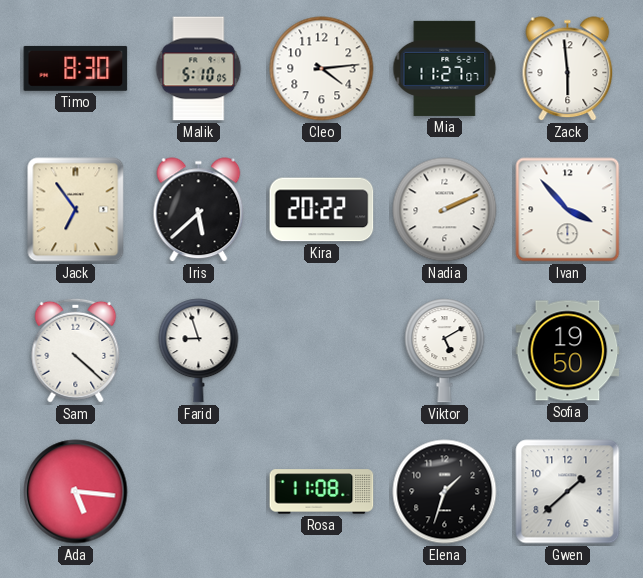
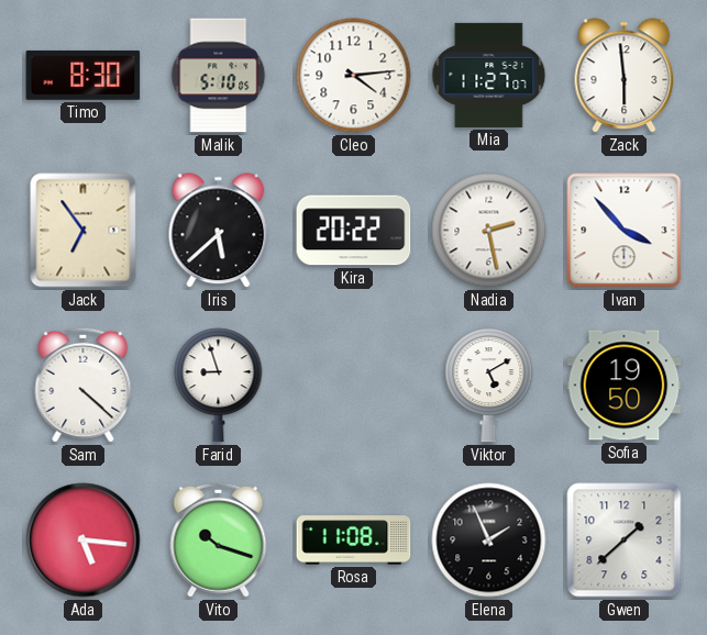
Nadia: 2:11 -> 2:28
Vito: none -> 10:18
Elena: 1:33 -> 1:56
